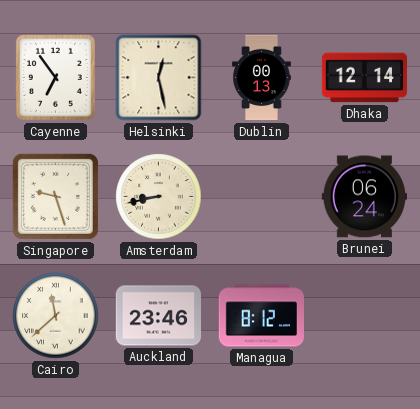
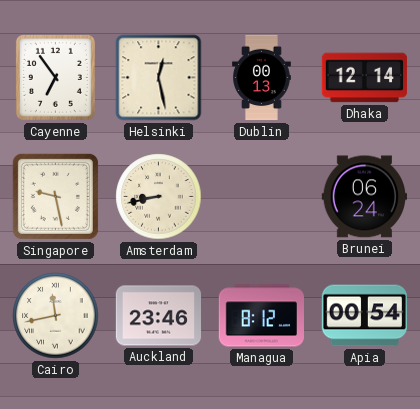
Singapore: 9:27 -> 9:28
Cairo: 11:38 -> 11:43
Apia: none -> 00:54
